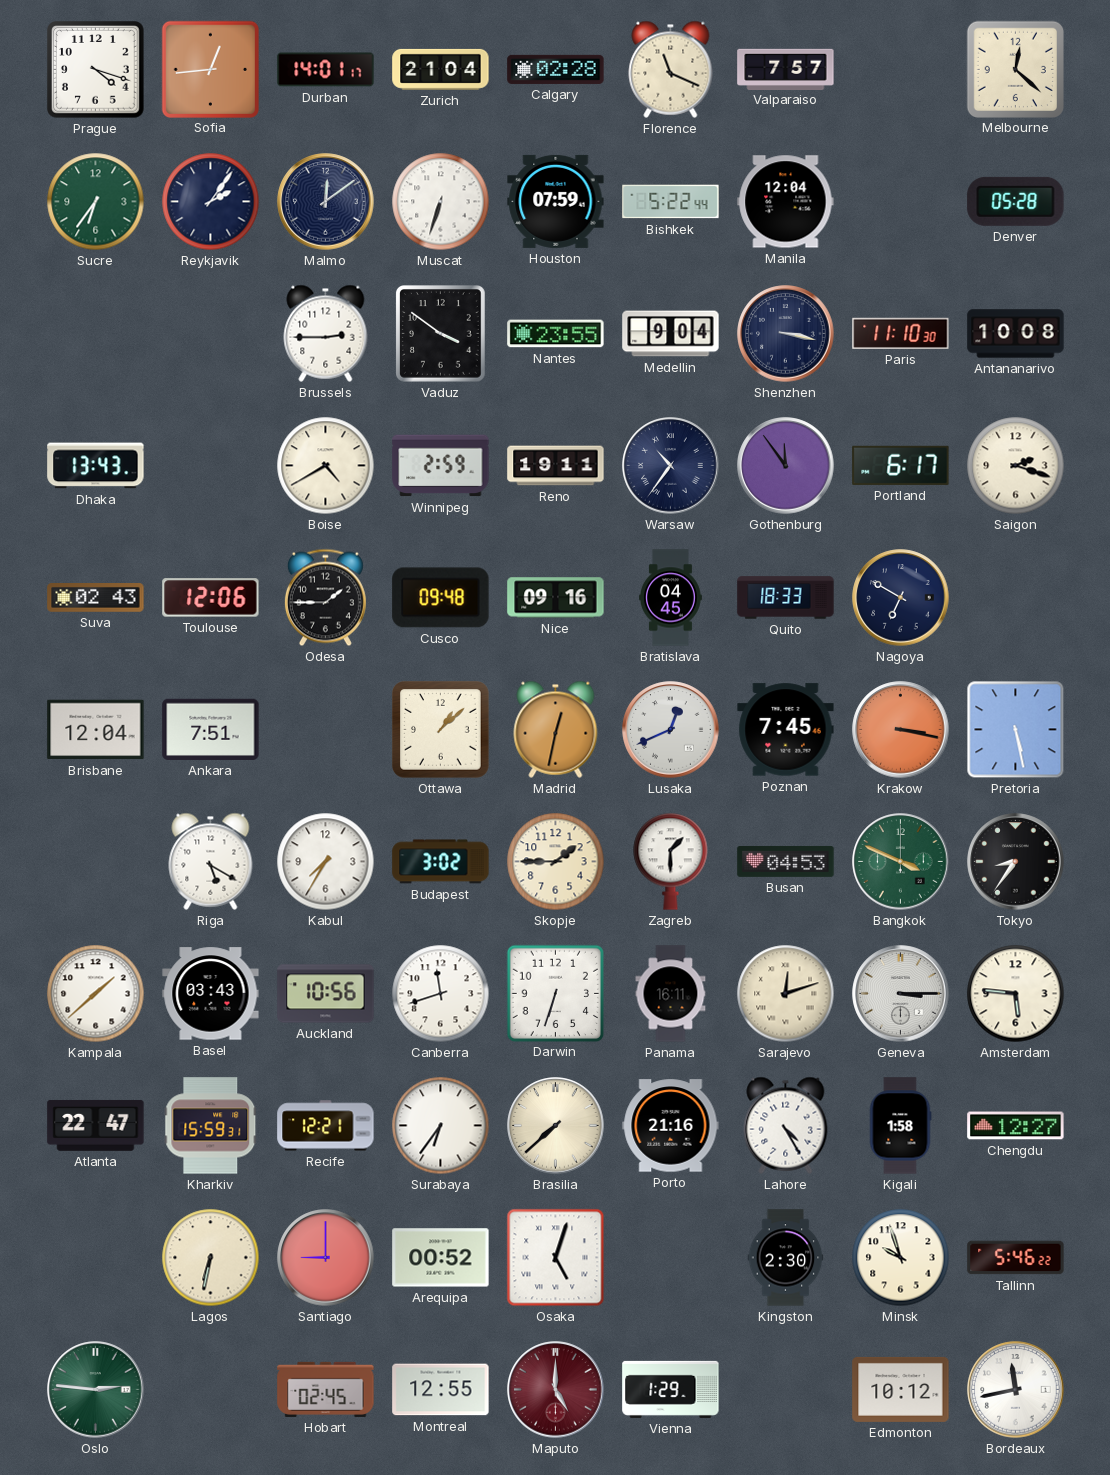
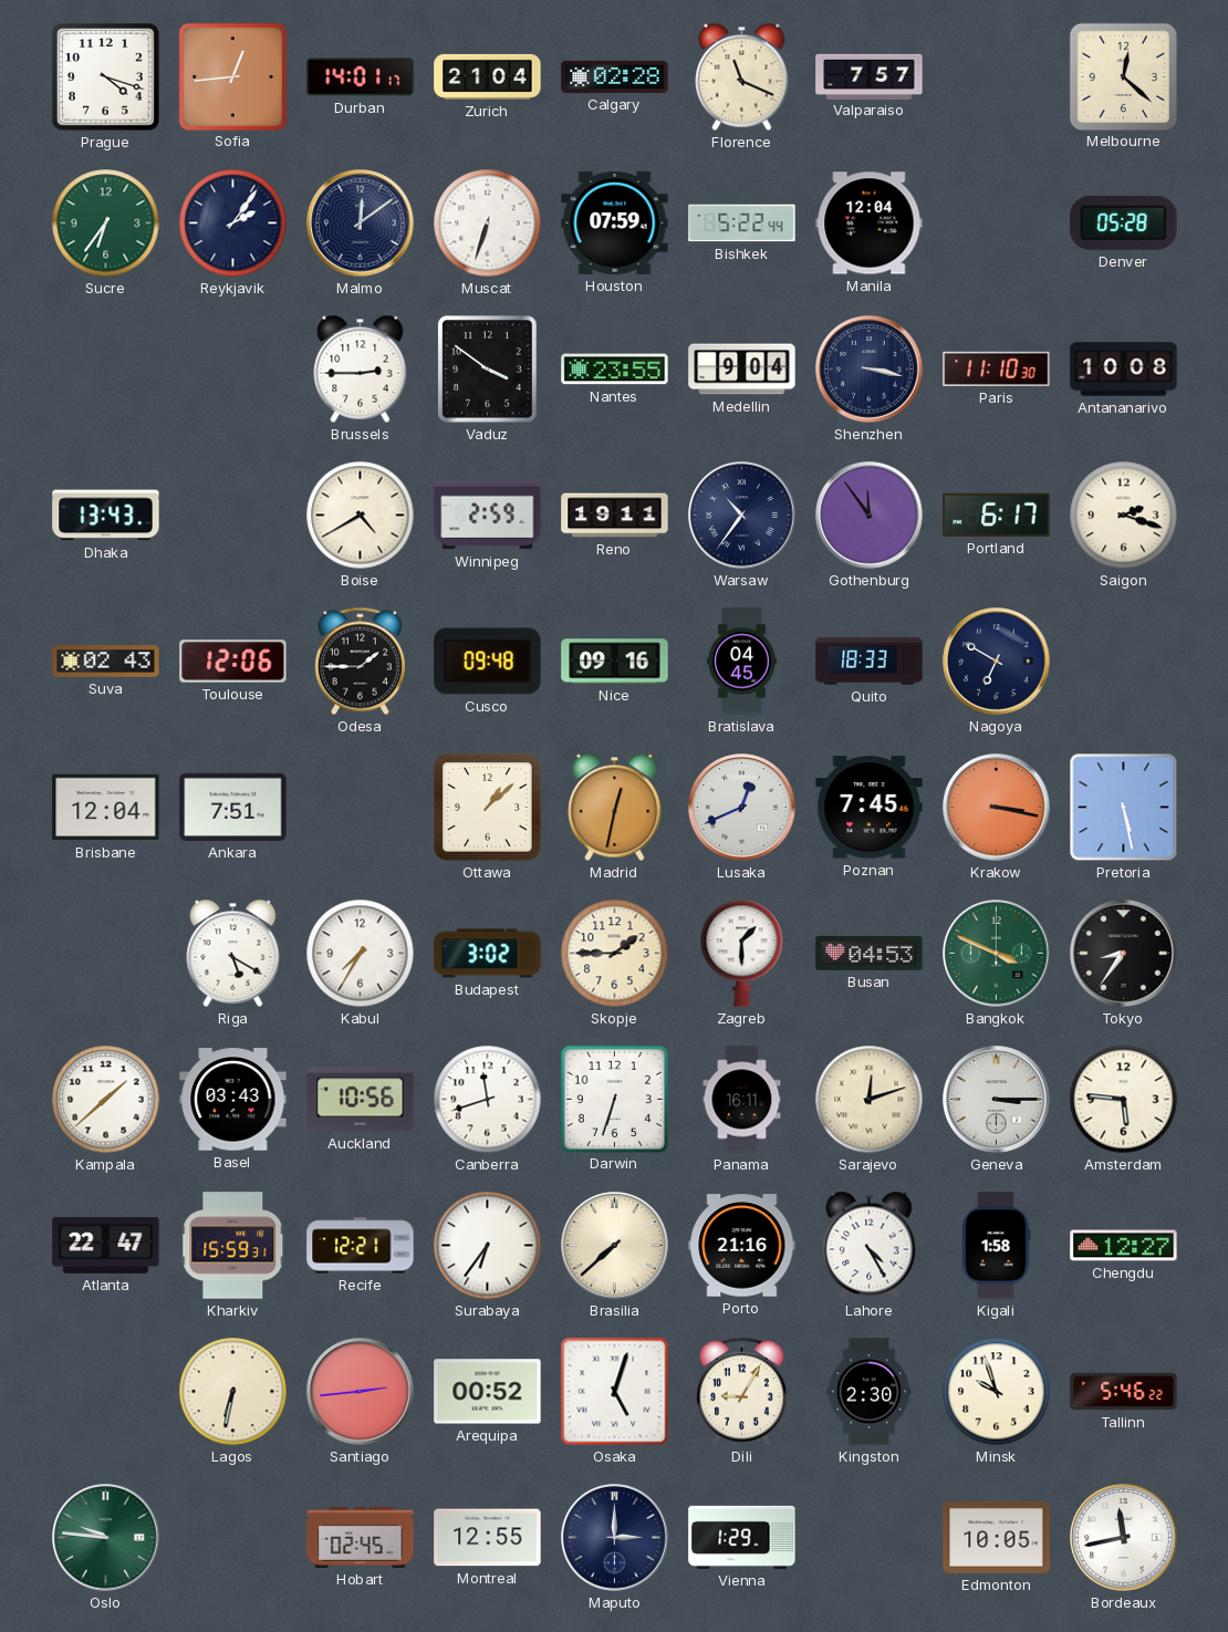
Santiago: 9:00 -> 2:44
Dili: none -> 9:05
Oslo: 2:46 -> 9:46
Maputo: 5:00 -> 3:00
Maputo dial: burgundy -> navy
Edmonton: 10:12 -> 10:05
